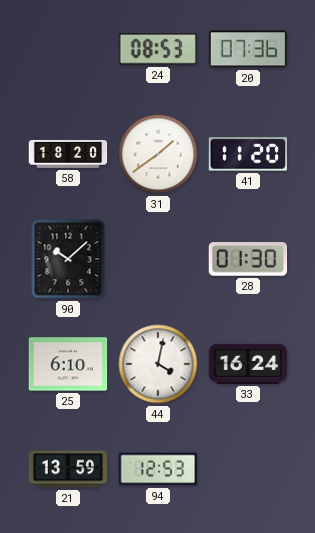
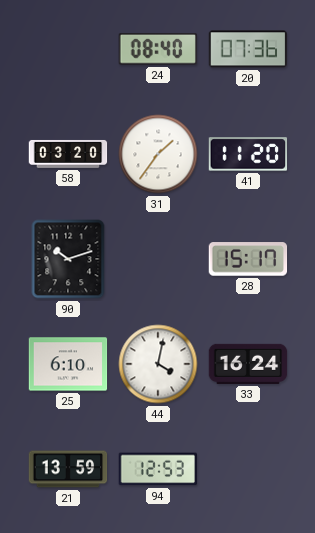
24: 08:53 -> 08:40
58: 18:20 -> 03:20
31: 1:39 -> 1:36
90: 10:08 -> 10:12
28: 01:30 -> 15:17
